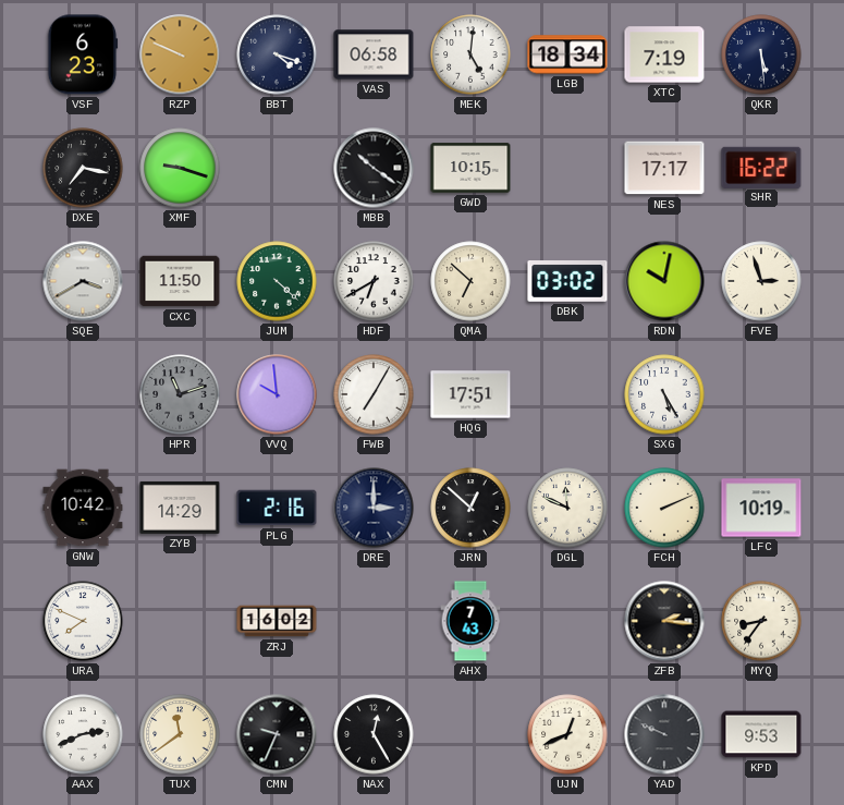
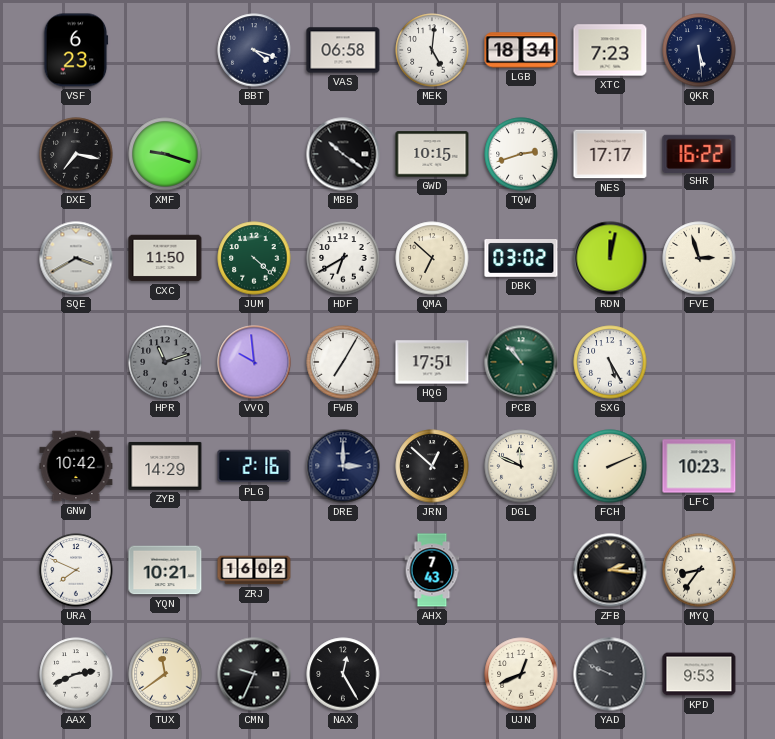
RZP: 9:49 -> none
XTC: 7:19 -> 7:23
TQW: none -> 2:42
RDN: 10:02 -> 12:02
PCB: none -> 10:53
LFC: 10:19 -> 10:23
YQN: none -> 10:21
